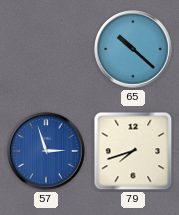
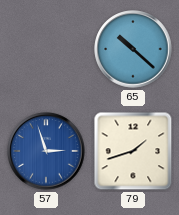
79: 7:42 -> 1:42
